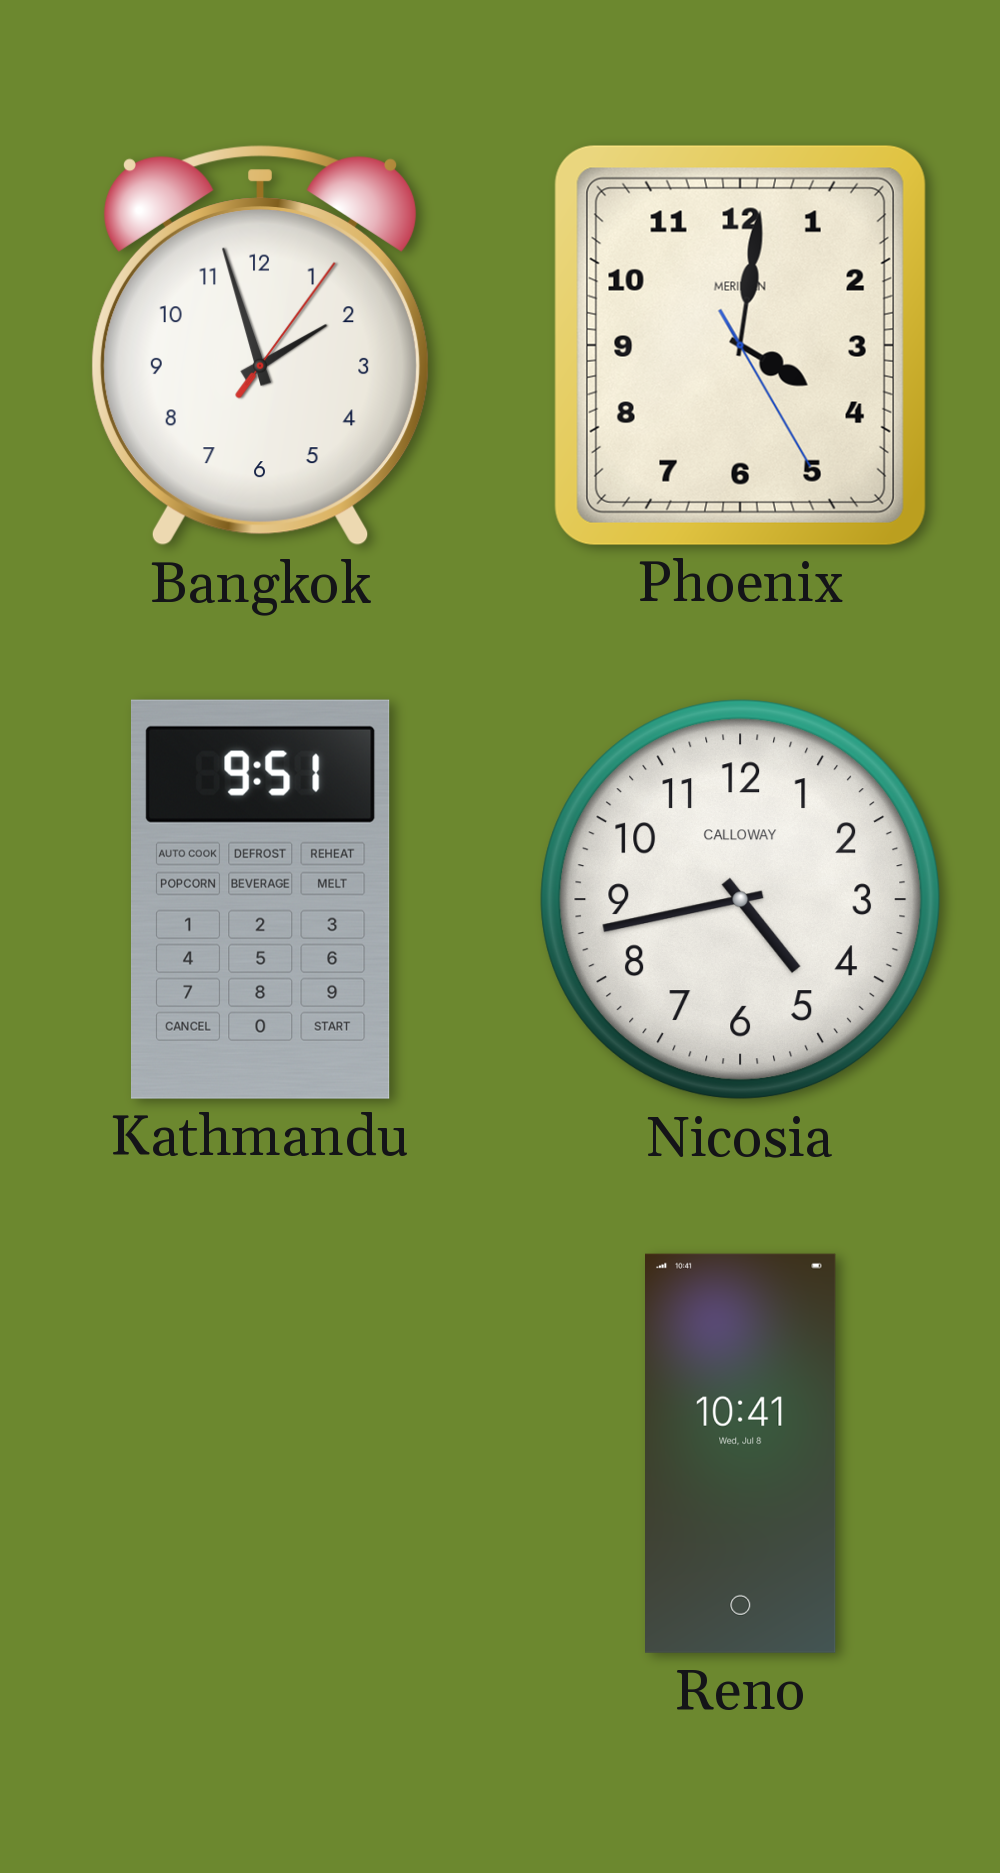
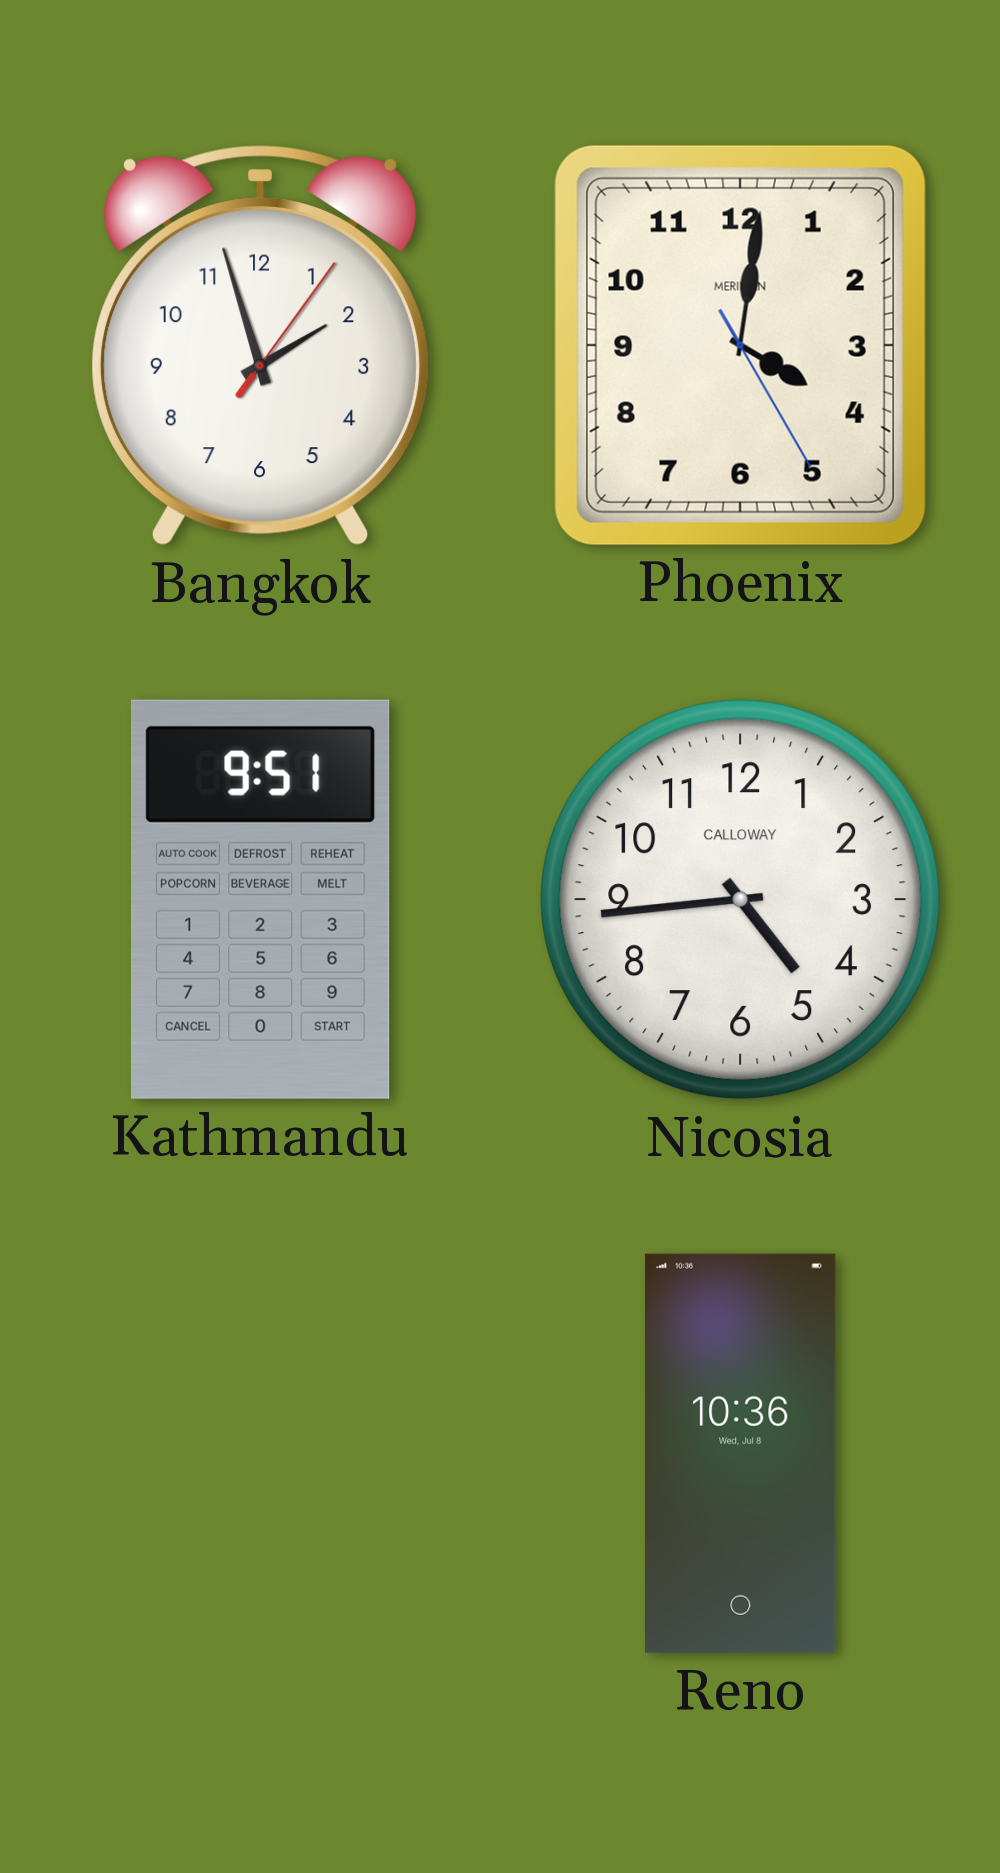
Nicosia: 4:43 -> 4:44
Reno: 10:41 -> 10:36
